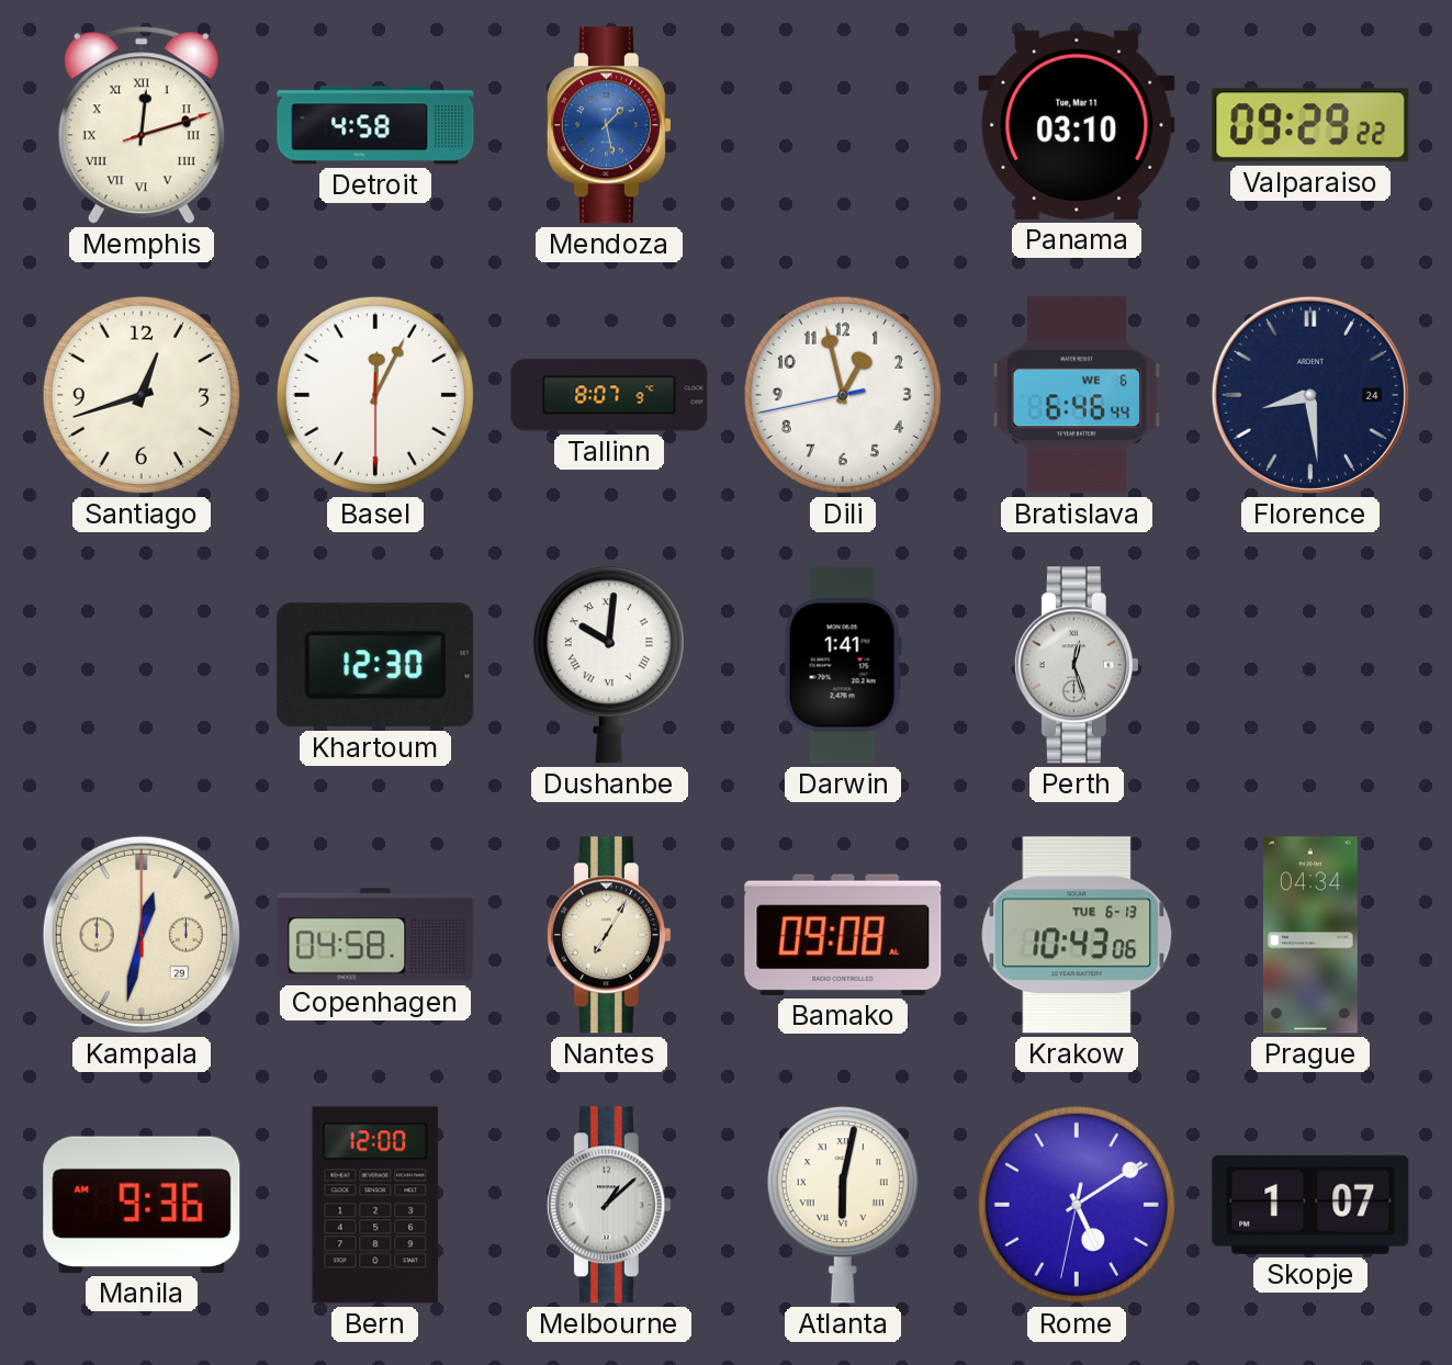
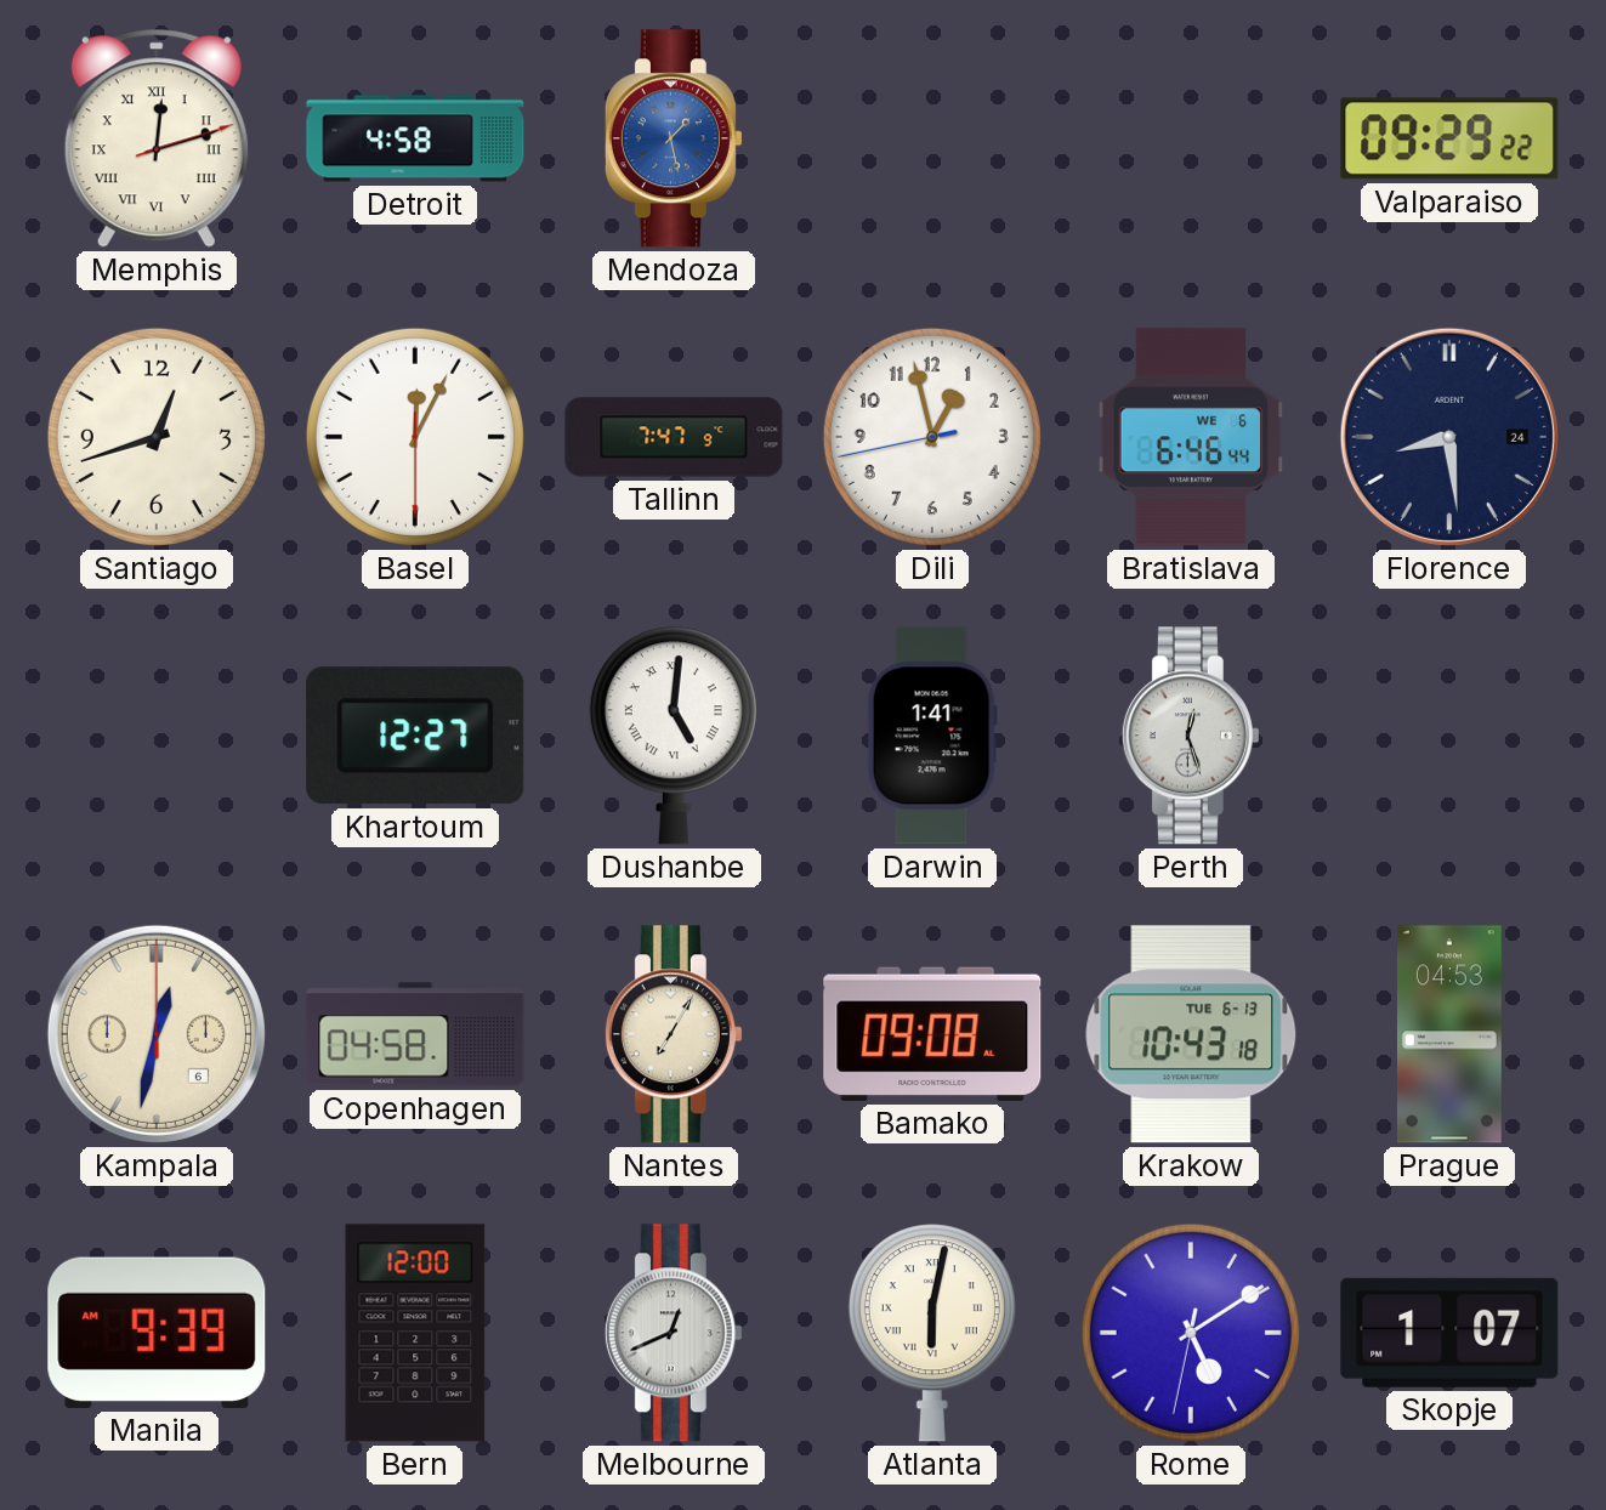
Panama: 03:10 -> none
Tallinn: 8:07 -> 7:47
Khartoum: 12:30 -> 12:27
Dushanbe: 10:01 -> 5:01
Kampala date: 29 -> 6
Krakow: 10:43:06 -> 10:43:18
Prague: 04:34 -> 04:53
Manila: 9:36 -> 9:39
Melbourne: 1:08 -> 12:41
